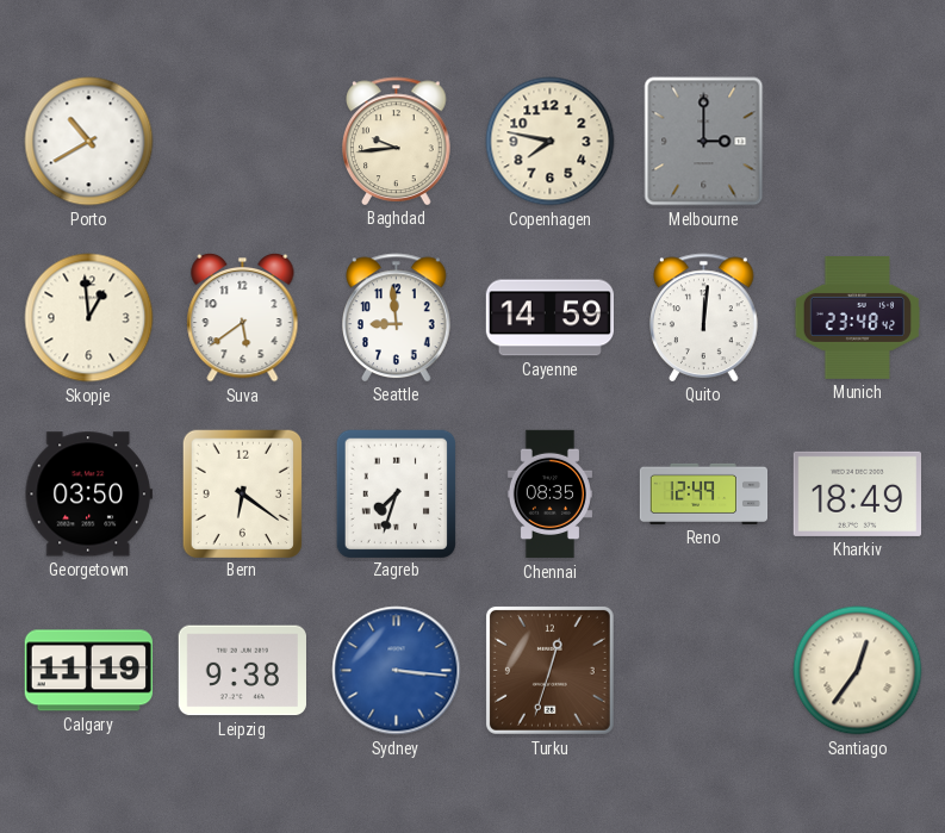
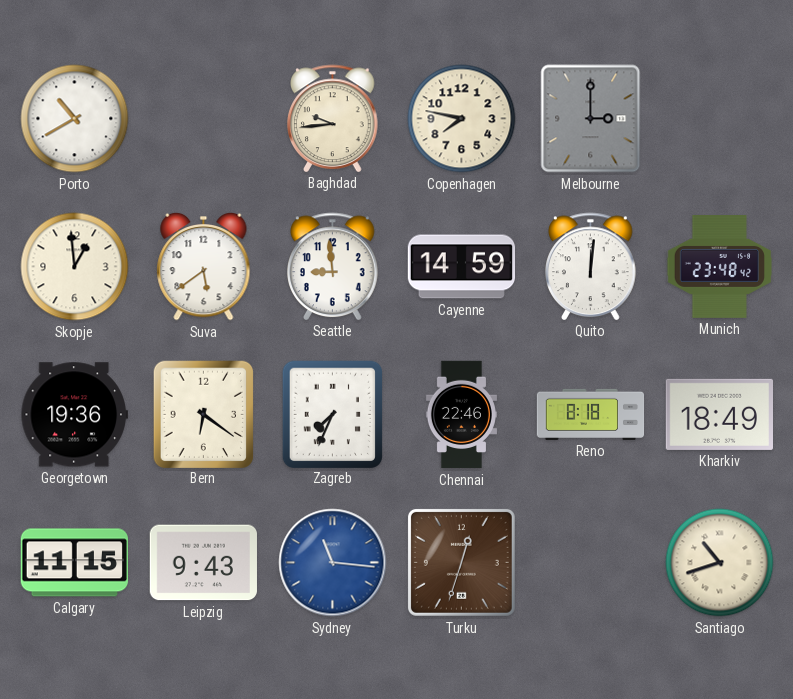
Georgetown: 03:50 -> 19:36
Zagreb: 7:33 -> 7:34
Chennai: 08:35 -> 22:46
Reno: 12:49 -> 8:18
Calgary: 11:19 -> 11:15
Leipzig: 9:38 -> 9:43
Sydney: 3:16 -> 11:16
Santiago: 12:36 -> 10:42
